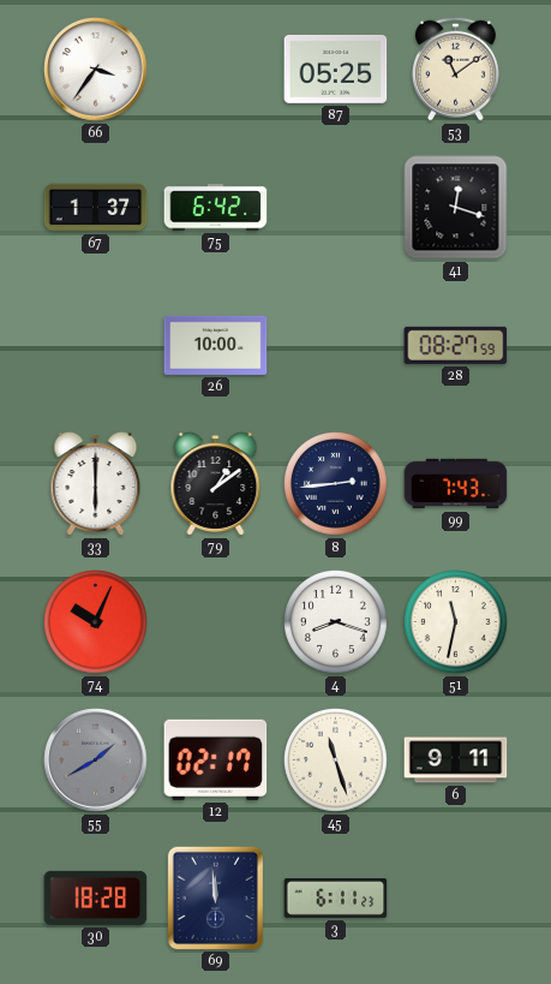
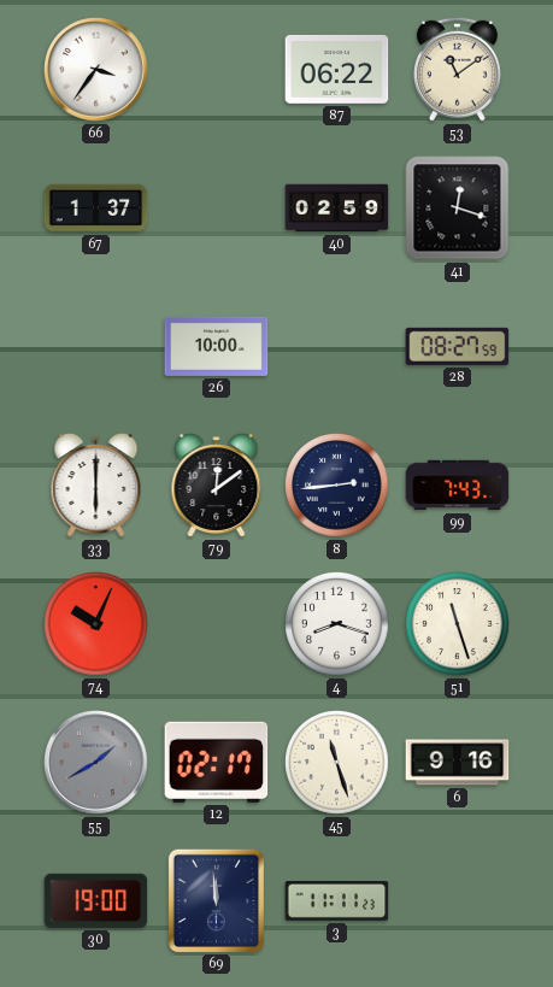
87: 05:25 -> 06:22
75: 6:42 -> none
40: none -> 02:59
79: 1:09 -> 12:09
51: 11:32 -> 11:27
6: 9:11 -> 9:16
30: 18:28 -> 19:00
3: 6:11 -> 11:11
